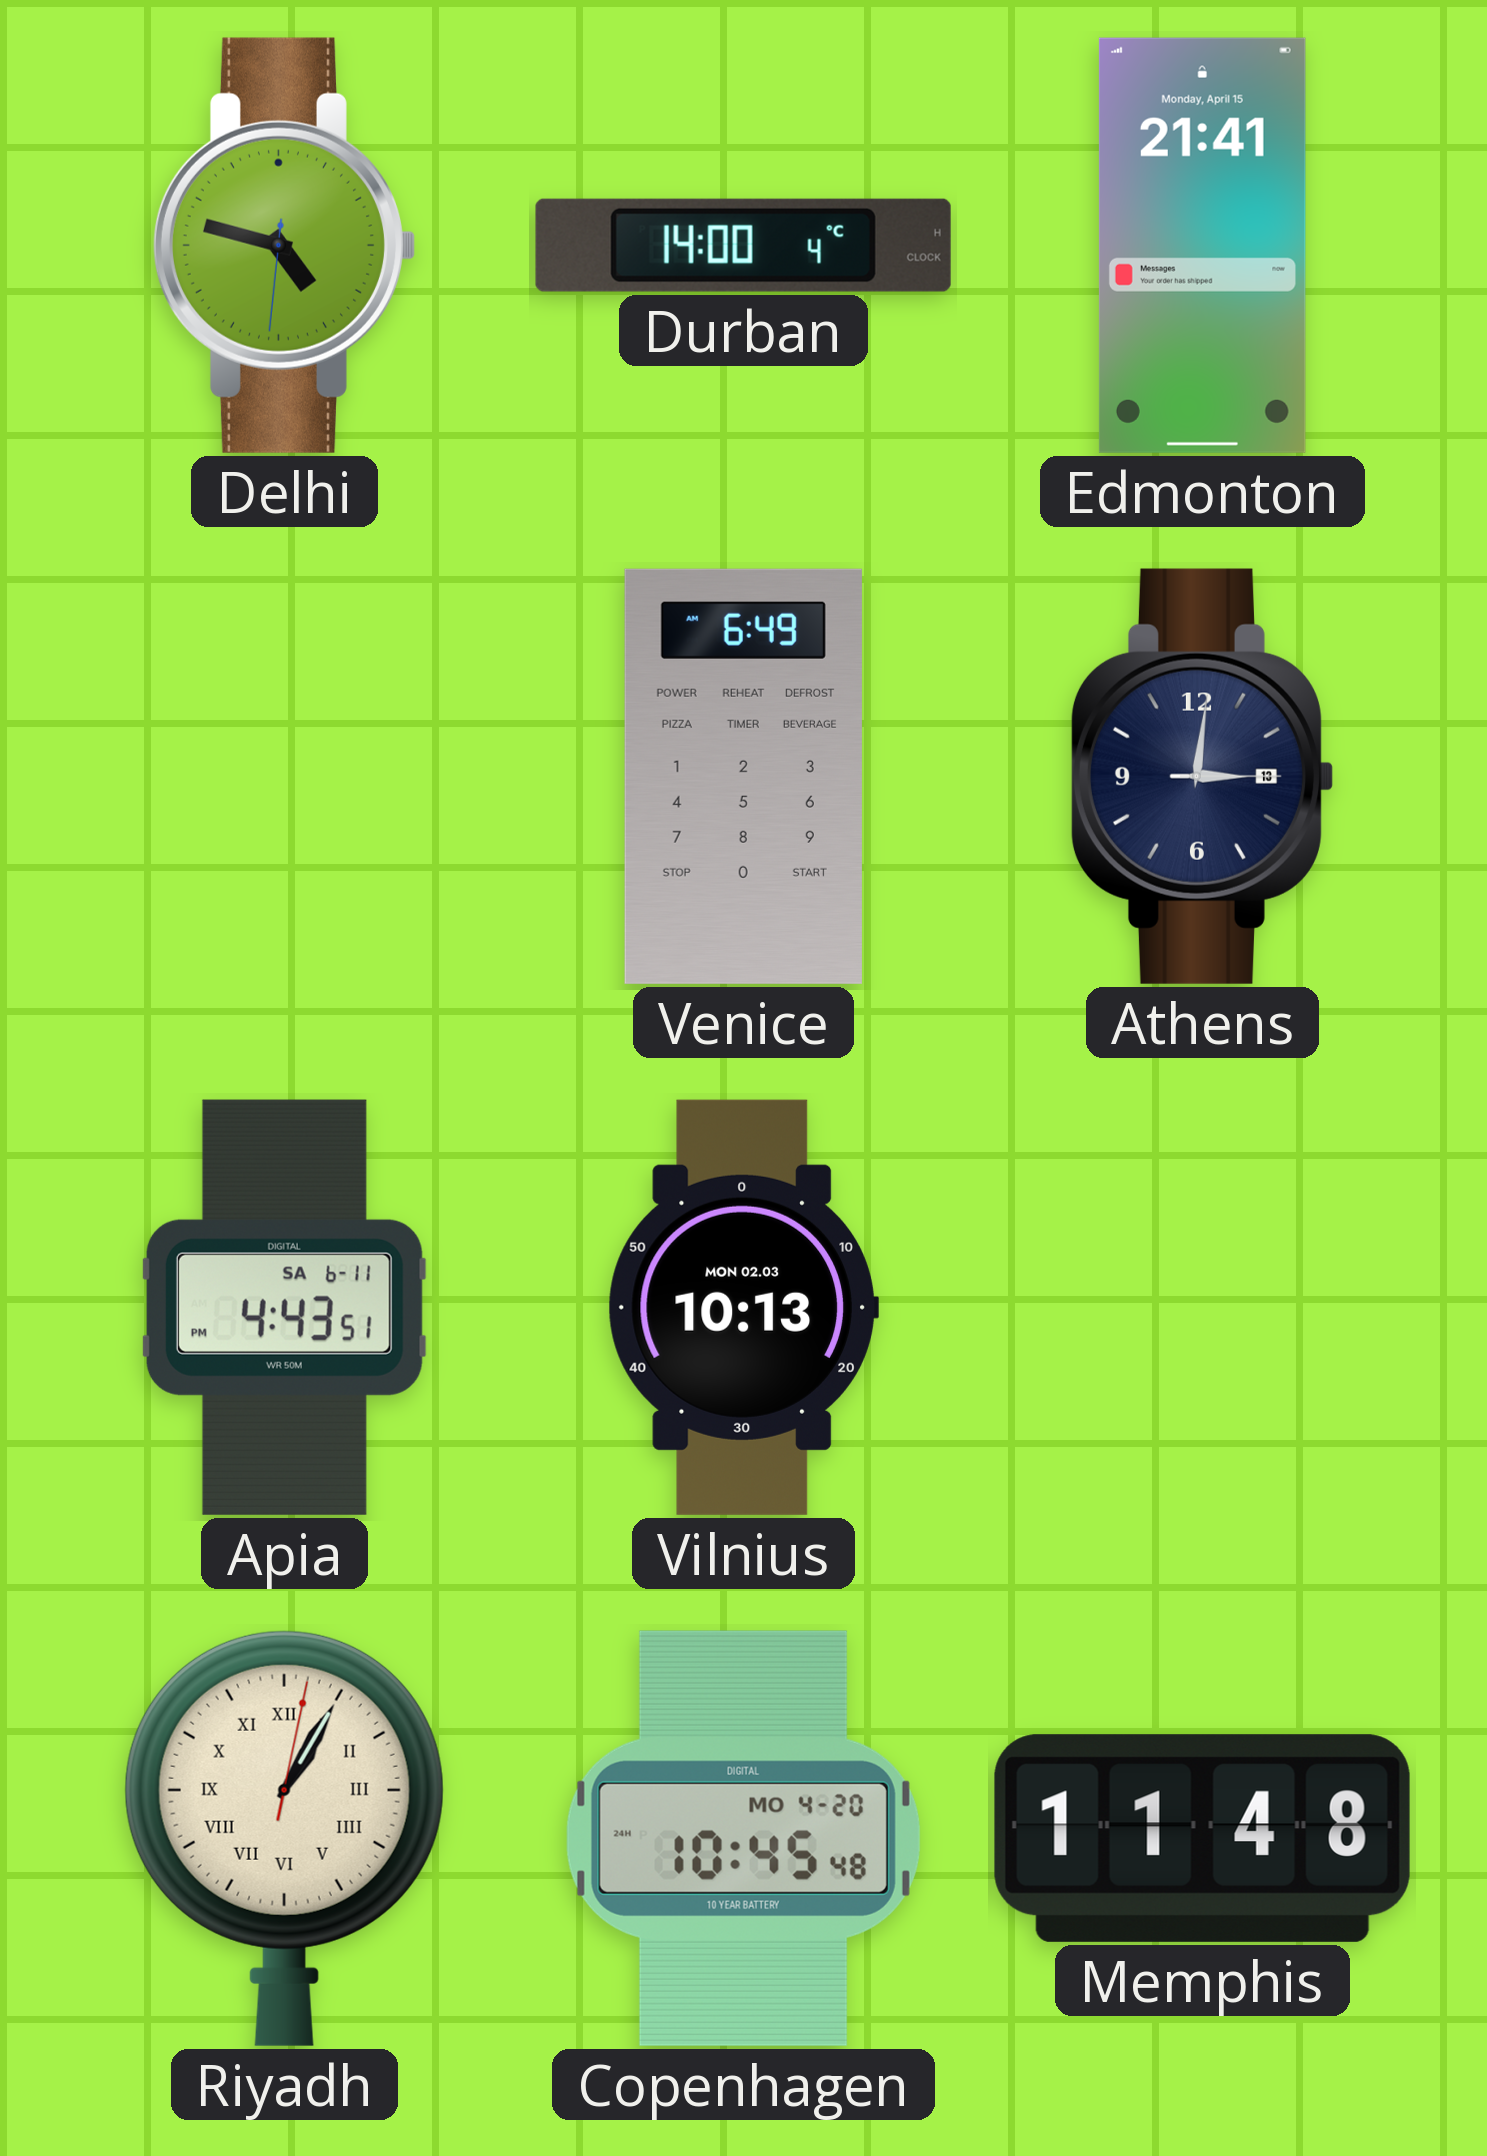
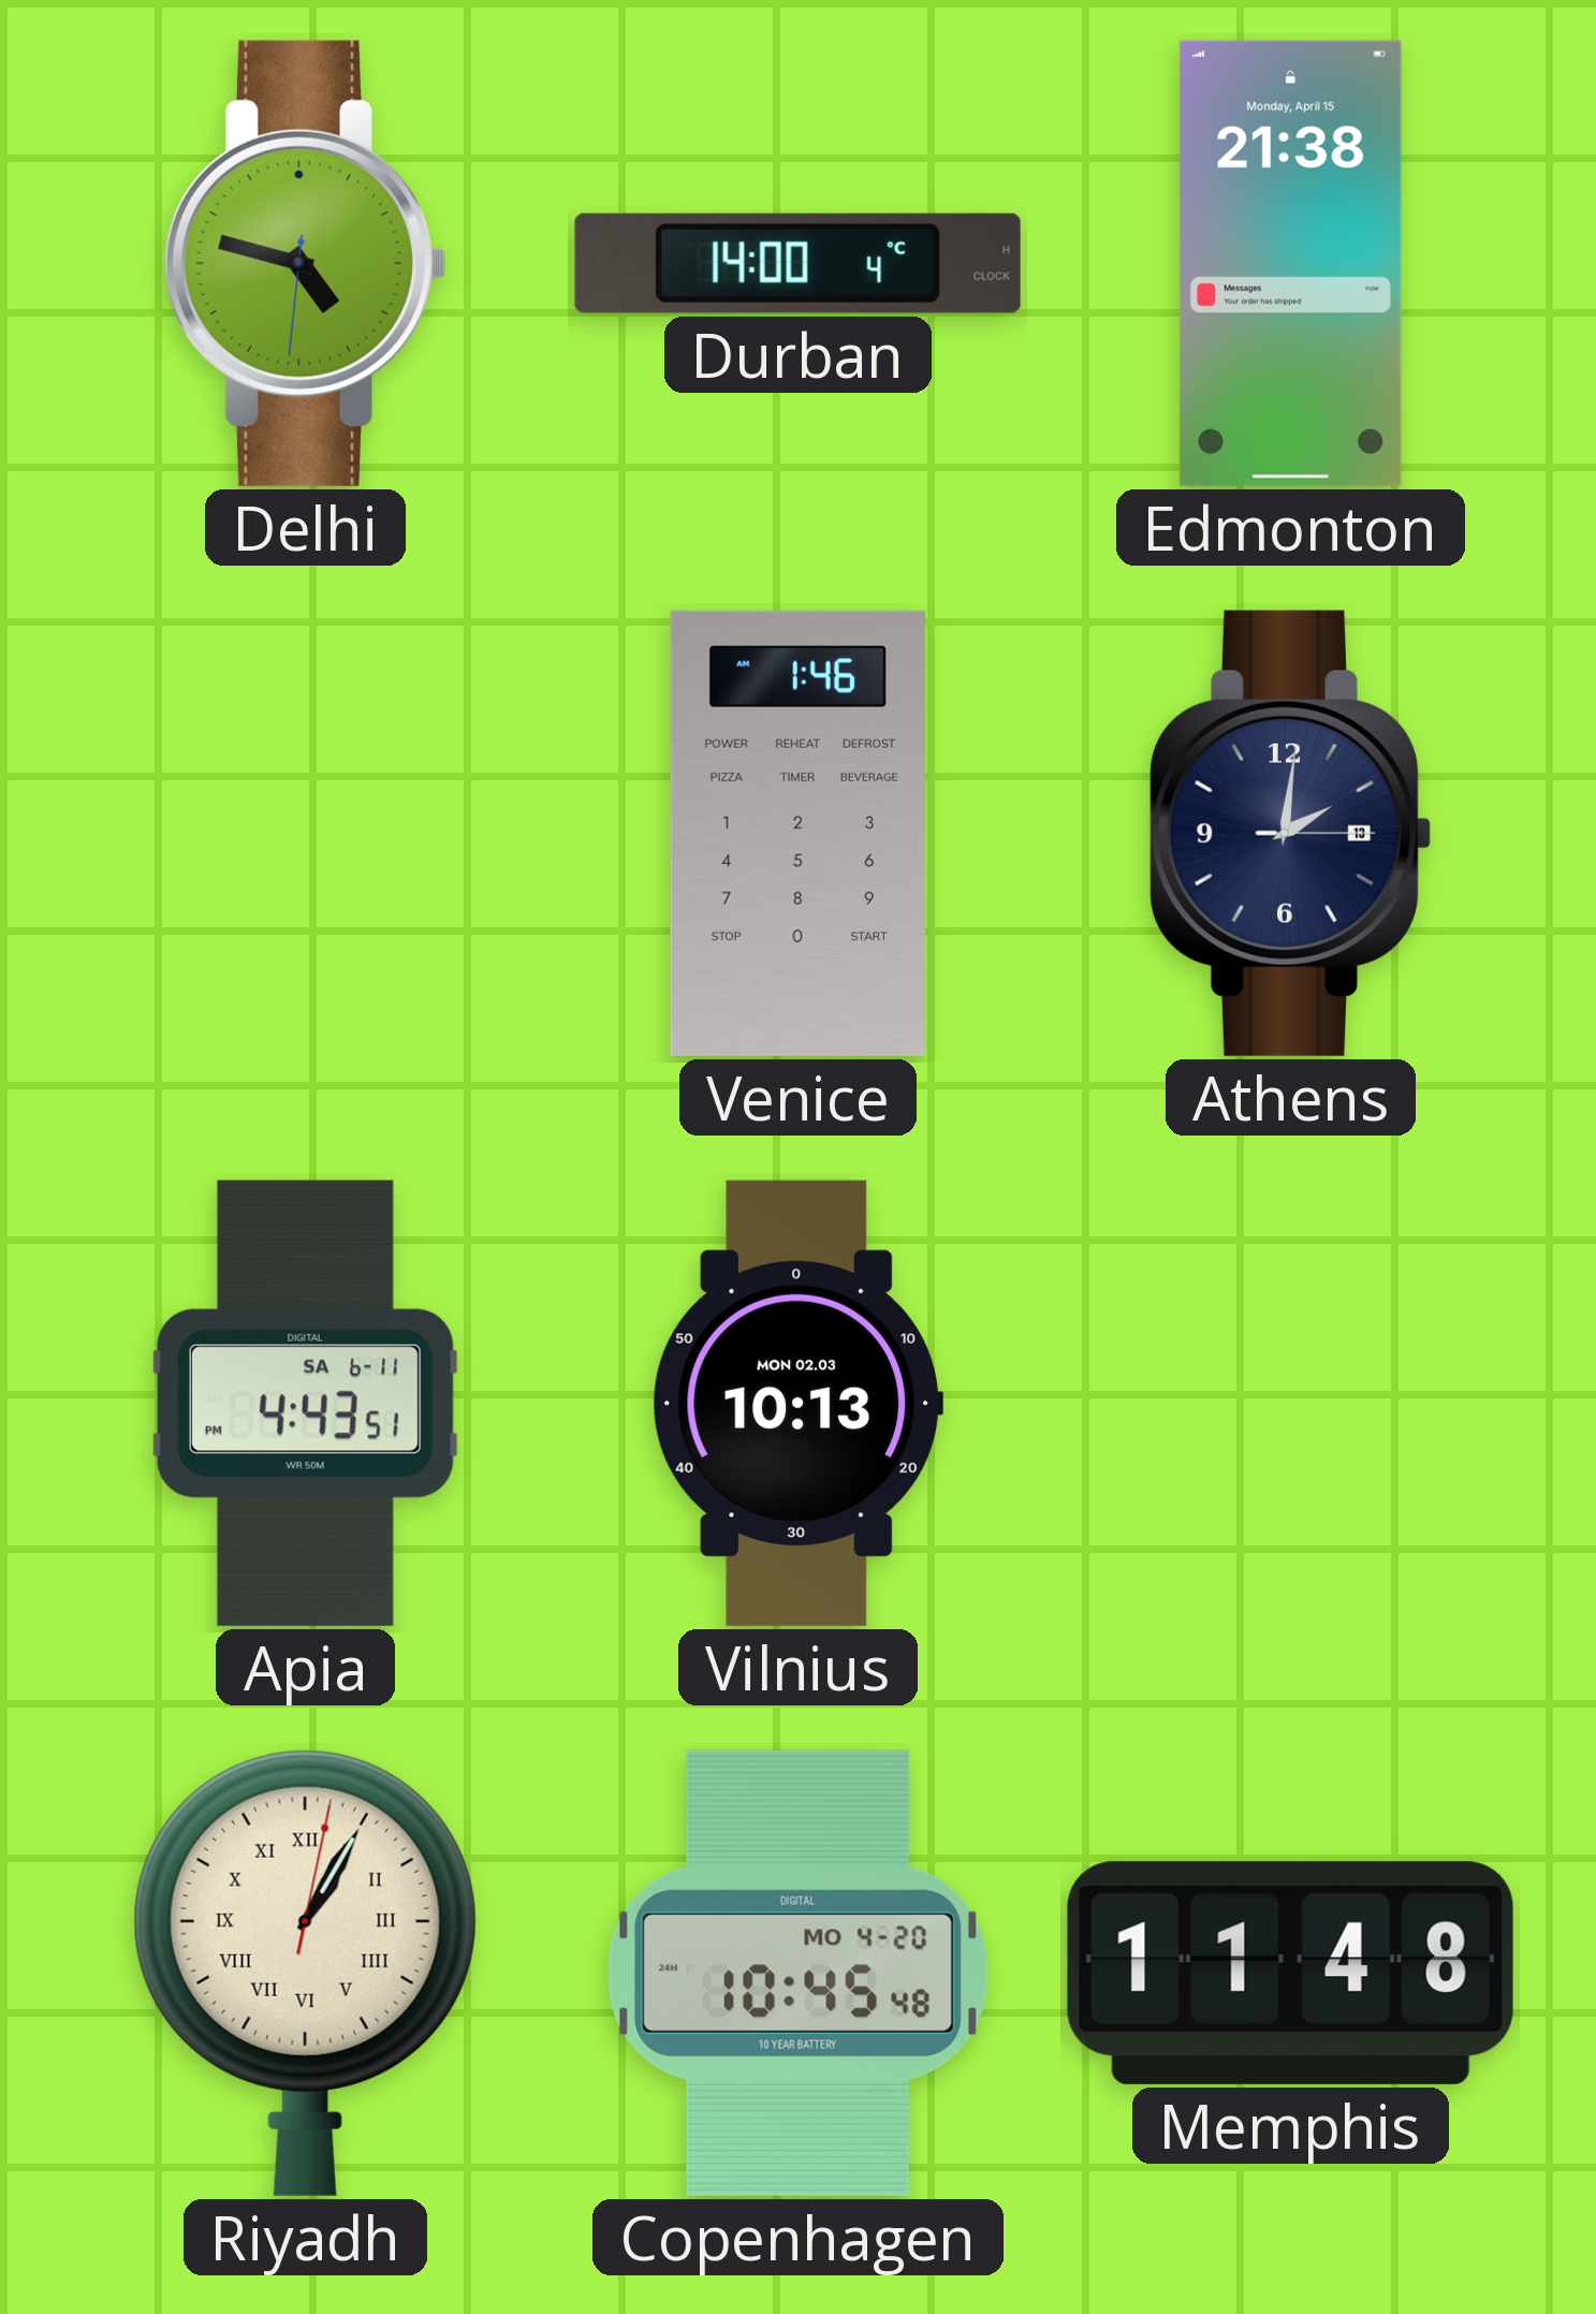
Edmonton: 21:41 -> 21:38
Venice: 6:49 -> 1:46
Athens: 3:01 -> 2:01
